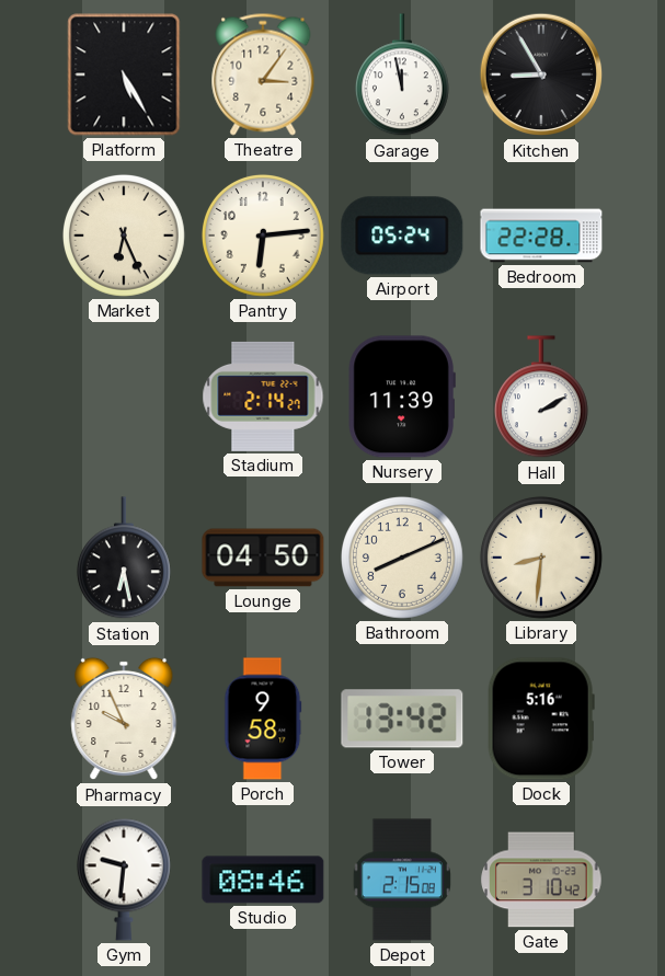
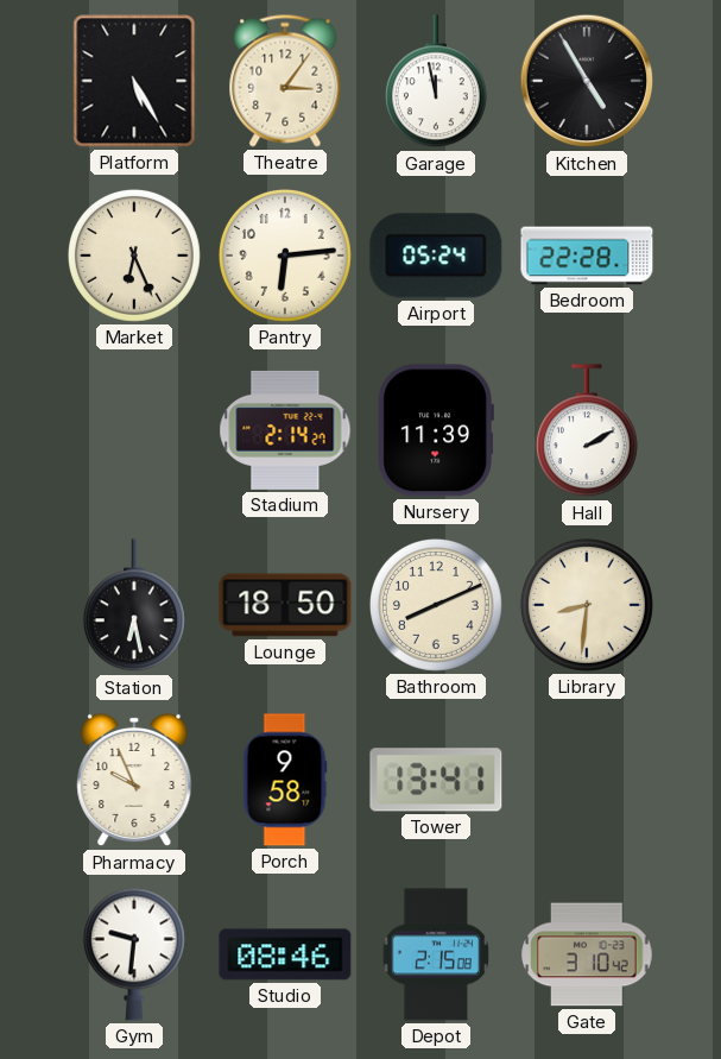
Kitchen: 8:55 -> 4:55
Lounge: 04:50 -> 18:50
Tower: 13:42 -> 13:41
Dock: 5:16 -> none
